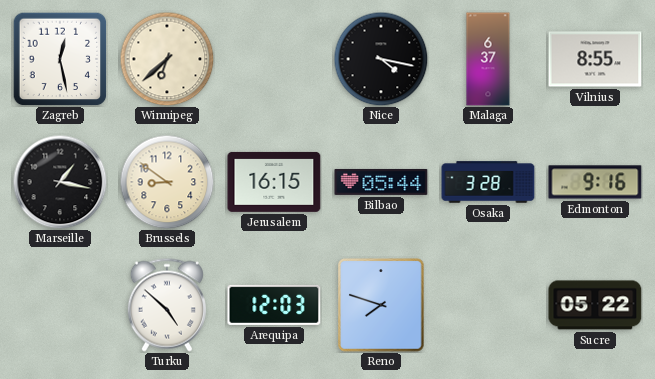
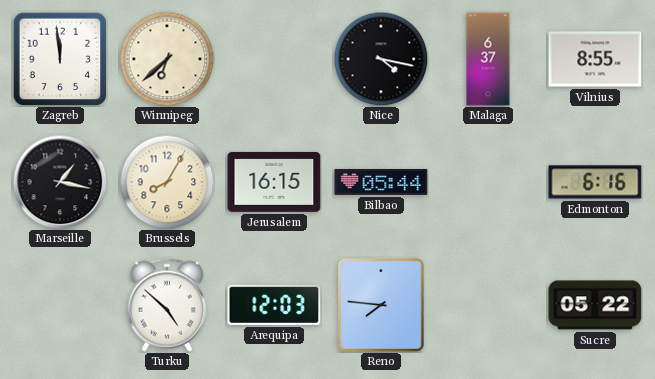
Zagreb: 12:28 -> 11:59
Brussels: 8:51 -> 8:05
Osaka: 3:28 -> none
Edmonton: 9:16 -> 6:16
Reno: 7:48 -> 7:46
